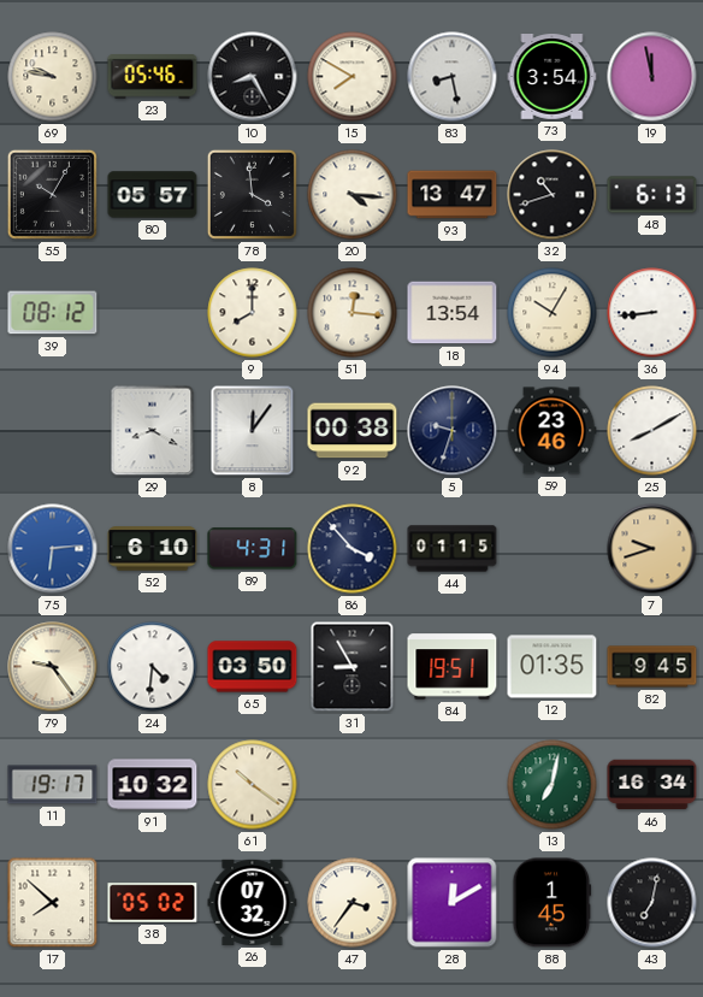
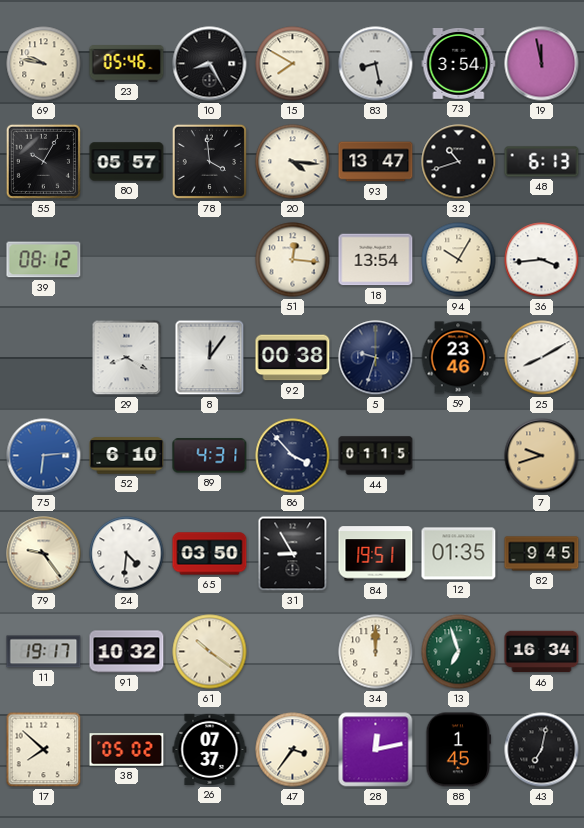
9: 8:00 -> none
36: 8:44 -> 3:44
34: none -> 12:00
13: 7:02 -> 6:57
26: 07:32 -> 07:37
28: 12:10 -> 12:13
